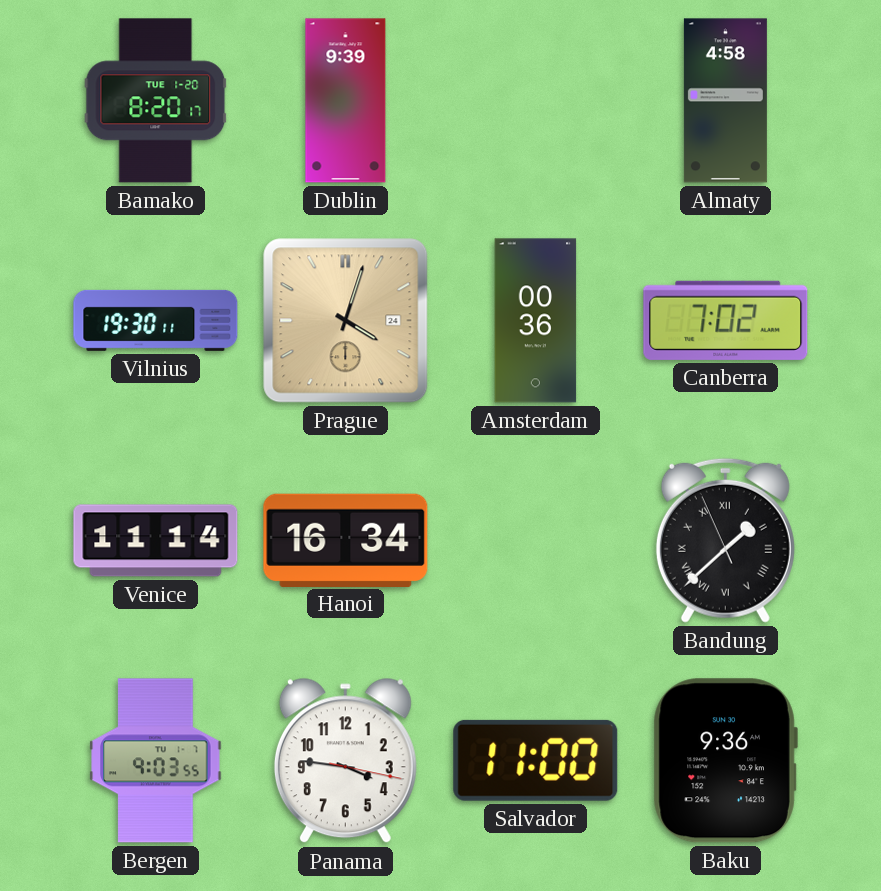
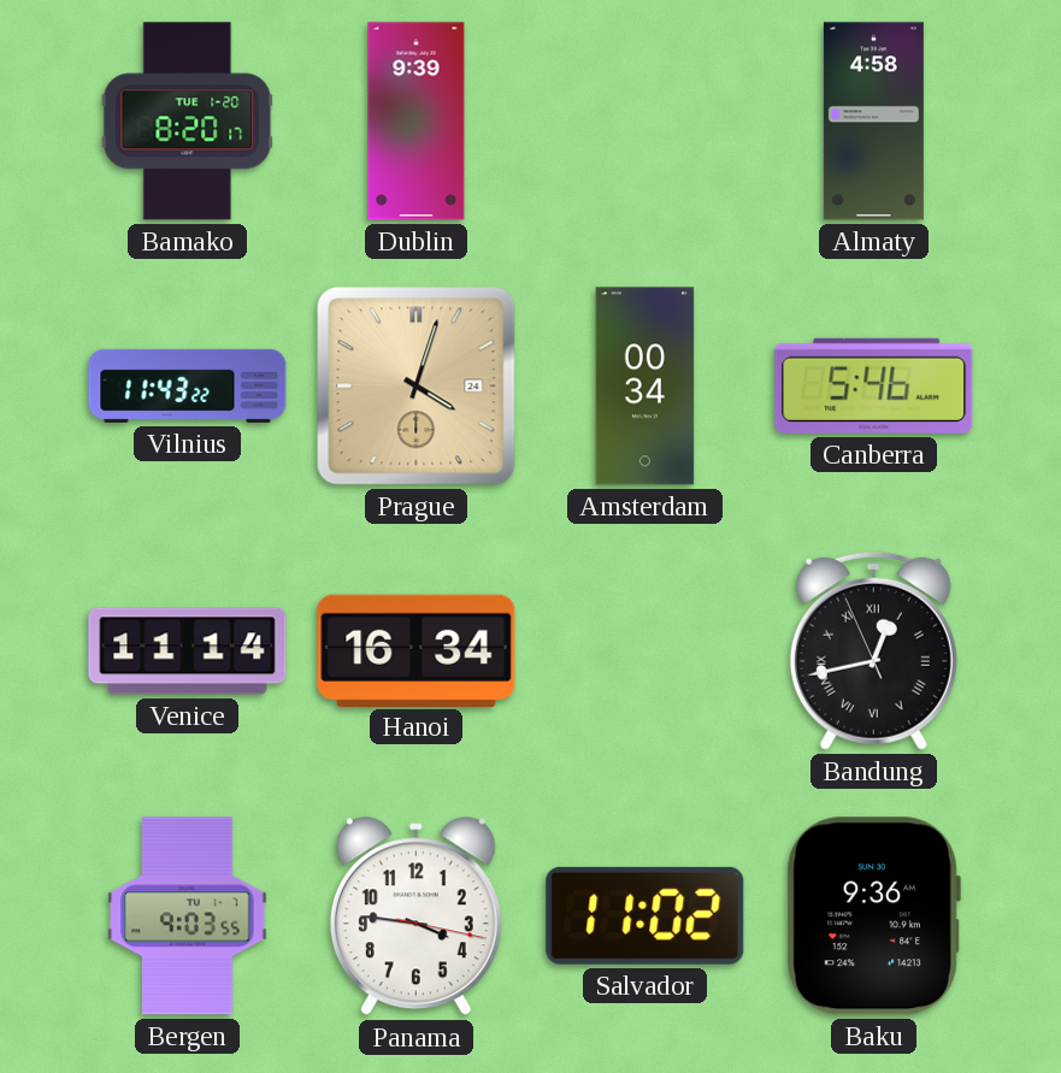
Vilnius: 19:30 -> 11:43
Amsterdam: 00:36 -> 00:34
Canberra: 7:02 -> 5:46
Bandung: 1:37 -> 12:42
Salvador: 11:00 -> 11:02
